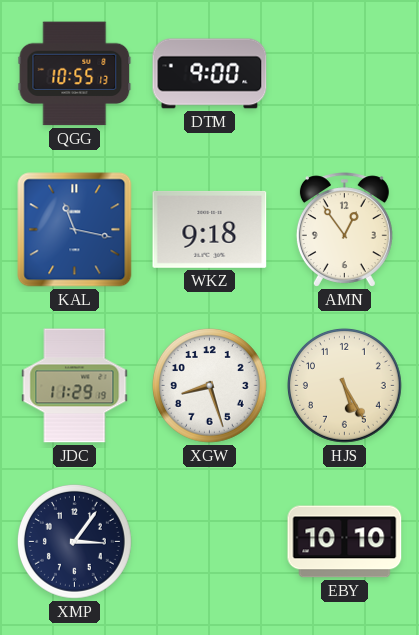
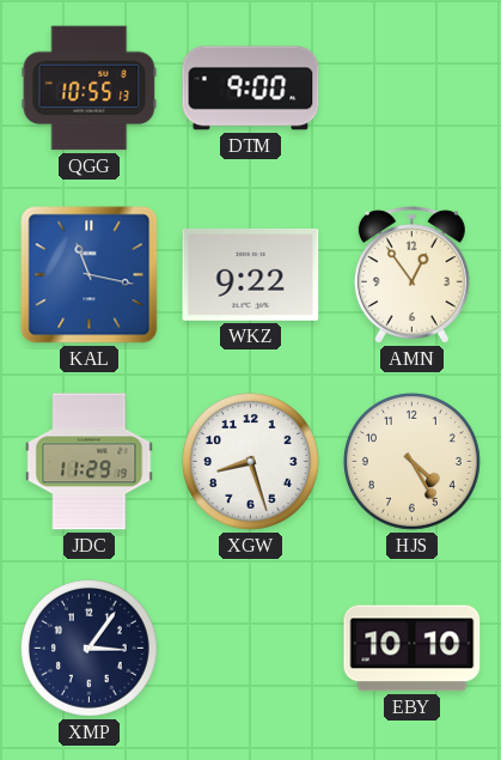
WKZ: 9:18 -> 9:22
HJS: 5:25 -> 4:25
